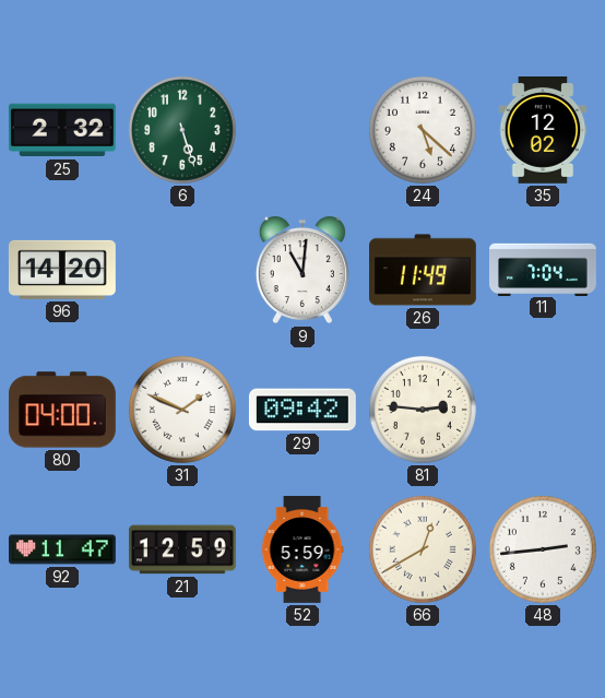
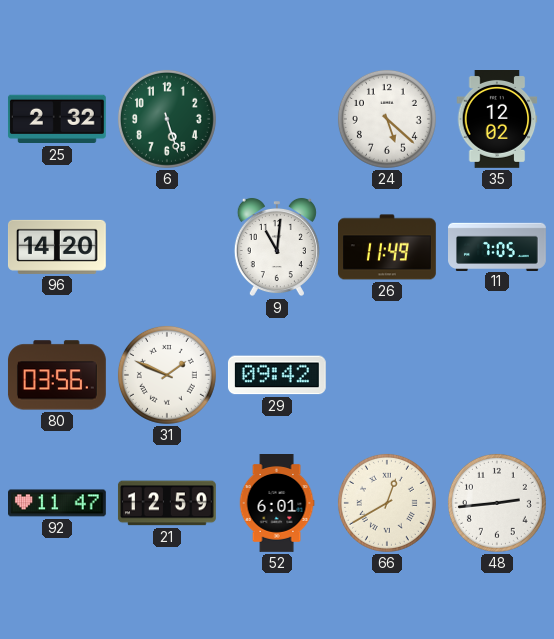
11: 7:04 -> 7:05
80: 04:00 -> 03:56
81: 2:46 -> none
52: 5:59 -> 6:01
